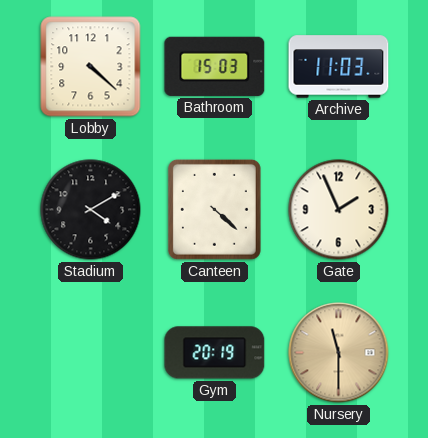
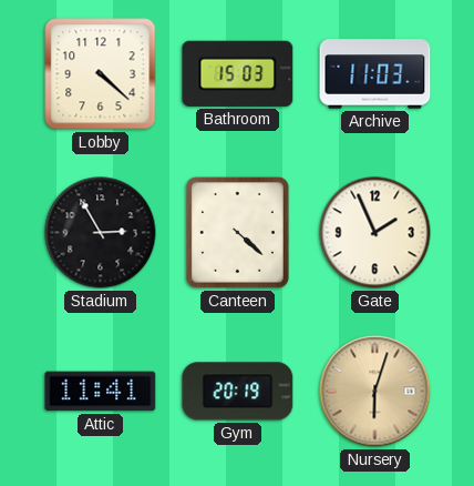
Stadium: 4:10 -> 2:55
Attic: none -> 11:41
Nursery: 11:30 -> 6:03
